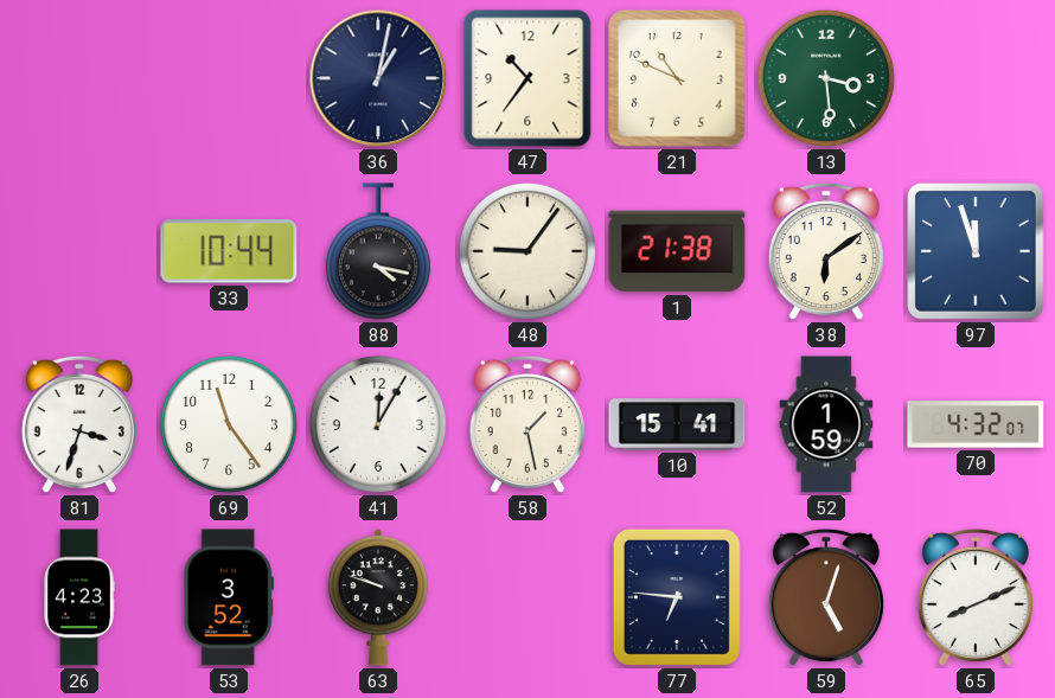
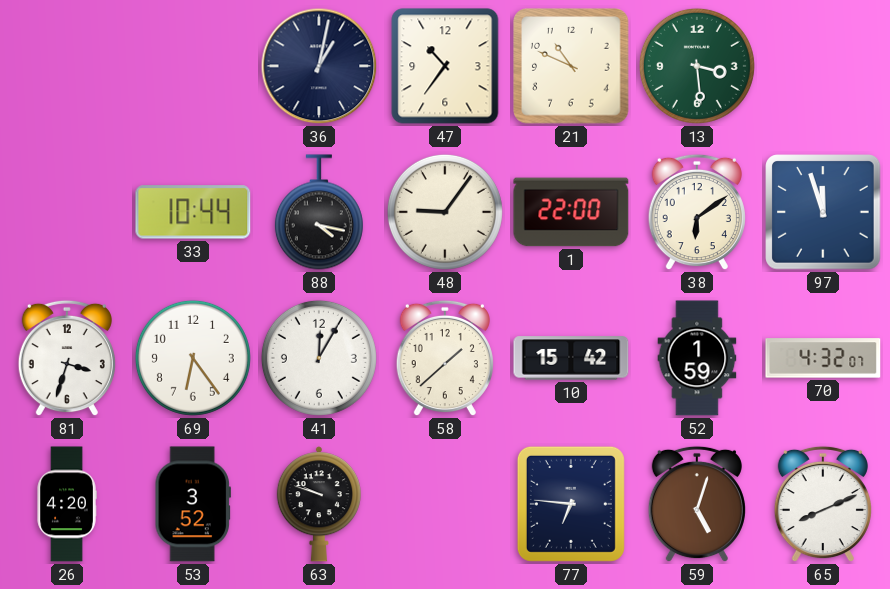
1: 21:38 -> 22:00
69: 11:24 -> 6:24
58: 1:28 -> 1:38
10: 15:41 -> 15:42
26: 4:23 -> 4:20
